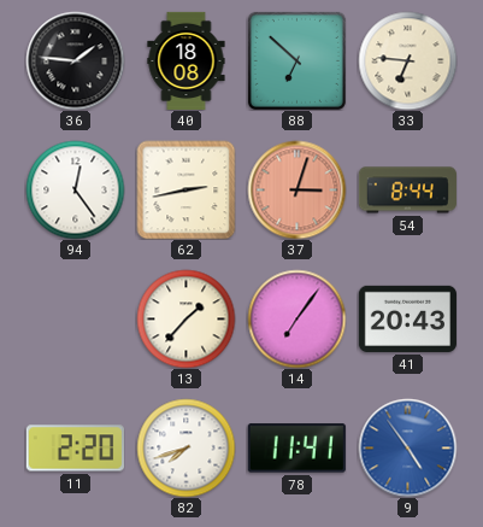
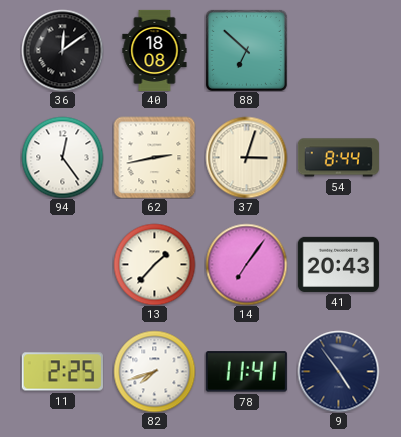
36: 1:46 -> 12:09
33: 6:46 -> none
37 dial: salmon -> cream
11: 2:20 -> 2:25
9 dial: blue -> navy
